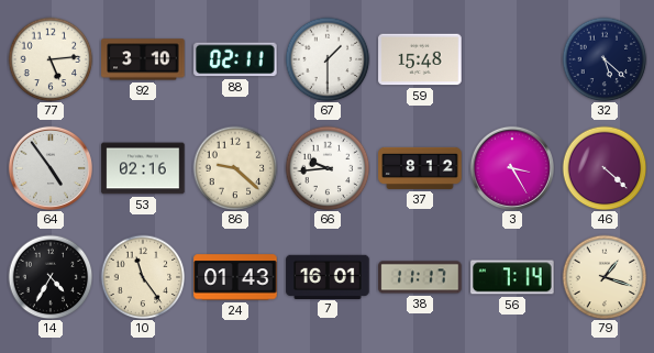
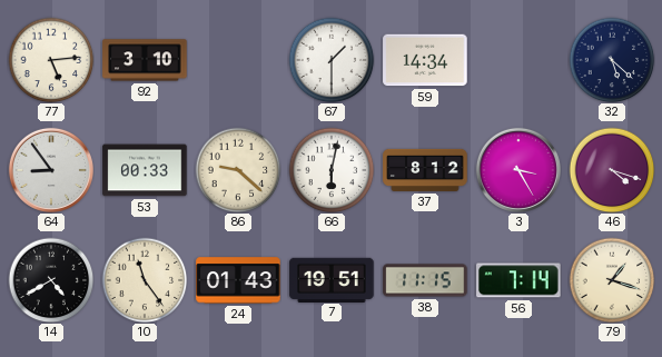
88: 02:11 -> none
59: 15:48 -> 14:34
64: 4:54 -> 8:54
53: 02:16 -> 00:33
66: 9:44 -> 6:02
46: 4:22 -> 4:18
14: 4:35 -> 4:40
7: 16:01 -> 19:51
38: 11:17 -> 11:15
